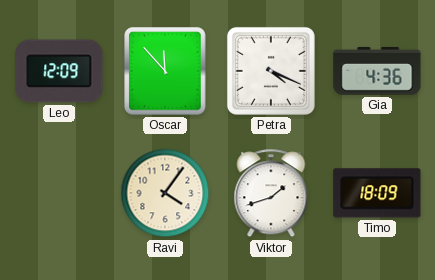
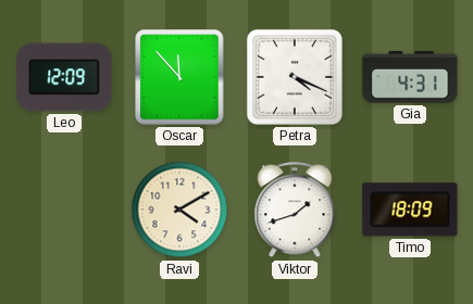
Gia: 4:36 -> 4:31
Ravi: 4:06 -> 4:10
